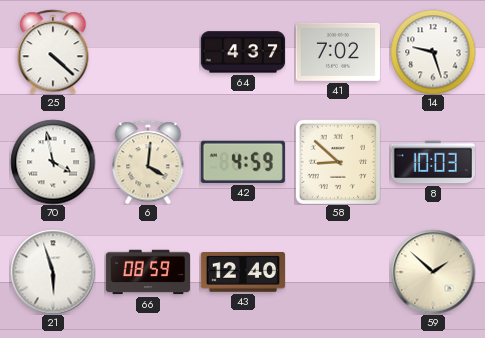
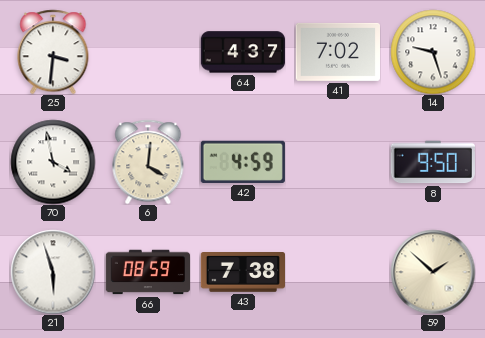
25: 4:22 -> 3:31
58: 8:52 -> none
8: 10:03 -> 9:50
43: 12:40 -> 7:38
